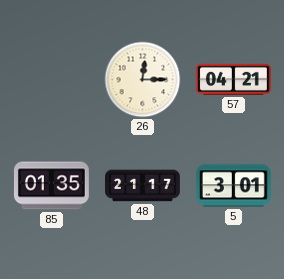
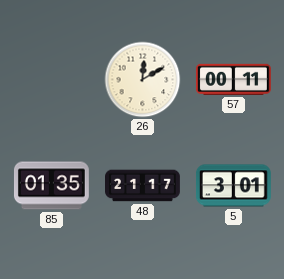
26: 12:15 -> 12:10
57: 04:21 -> 00:11
